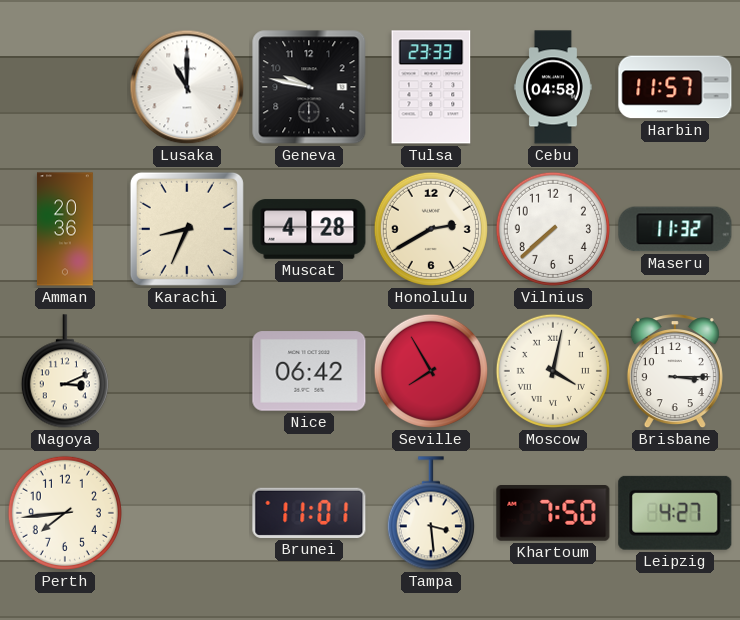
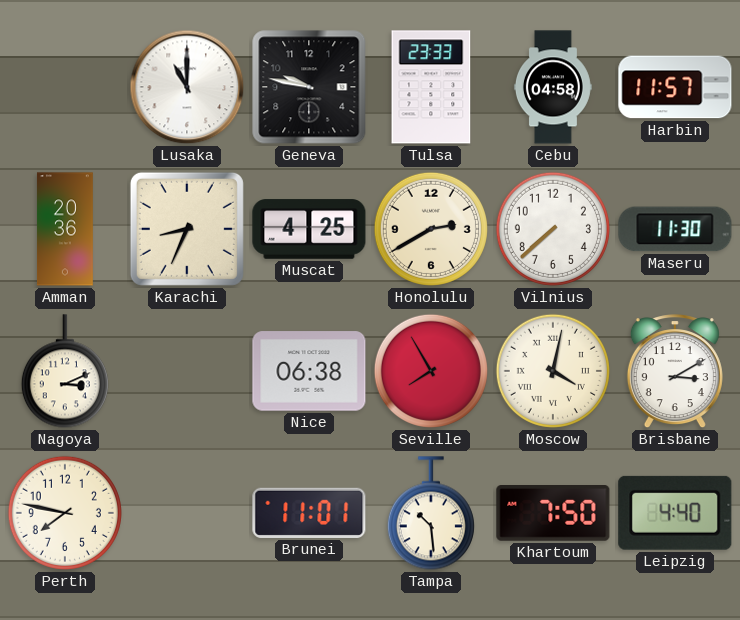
Muscat: 4:28 -> 4:25
Maseru: 11:32 -> 11:30
Nice: 06:42 -> 06:38
Brisbane: 3:15 -> 3:10
Perth: 7:44 -> 7:47
Tampa: 3:29 -> 10:29
Leipzig: 4:27 -> 4:40
